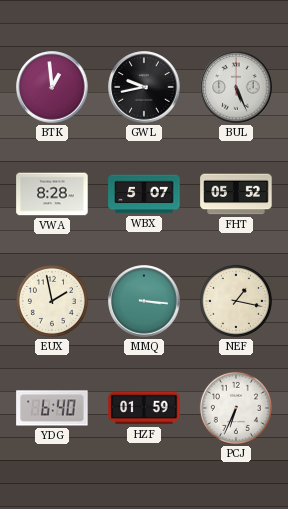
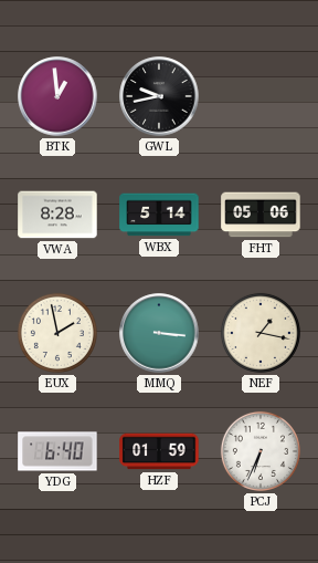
BUL: 5:26 -> none
WBX: 5:07 -> 5:14
FHT: 05:52 -> 05:06
